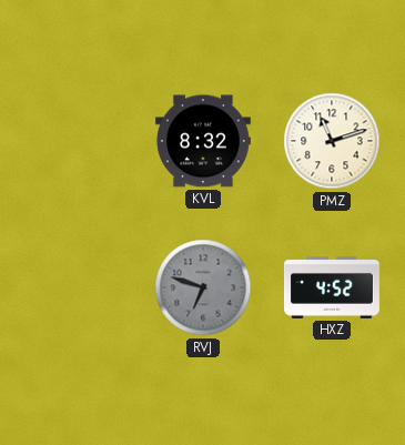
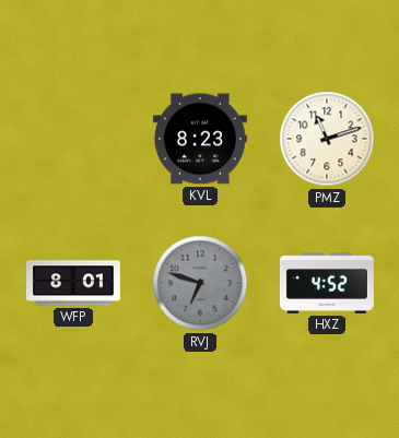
KVL: 8:32 -> 8:23
WFP: none -> 8:01
